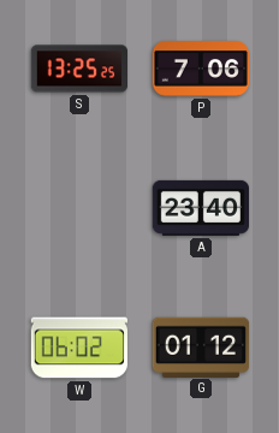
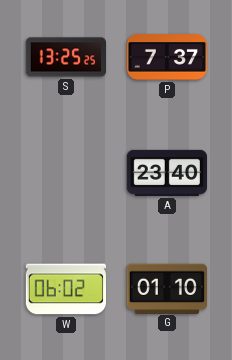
P: 7:06 -> 7:37
G: 01:12 -> 01:10
